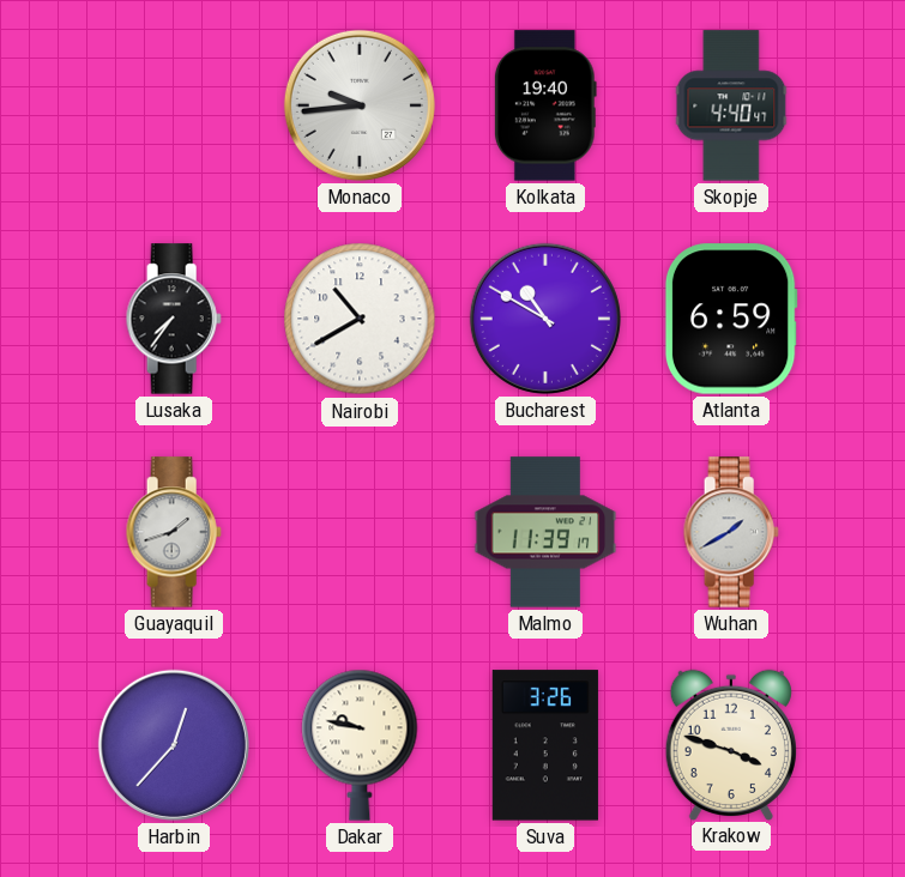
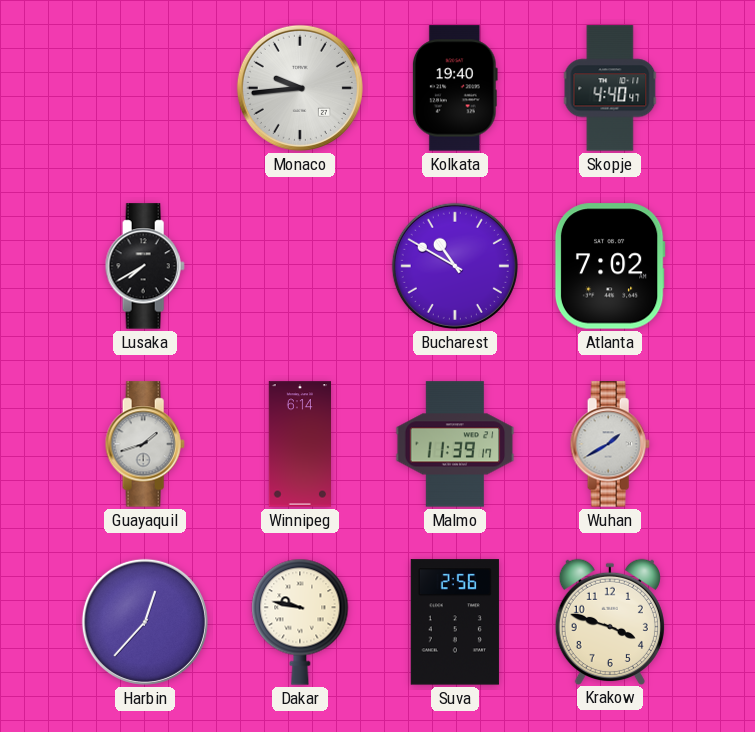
Lusaka: 7:36 -> 7:40
Nairobi: 10:40 -> none
Atlanta: 6:59 -> 7:02
Winnipeg: none -> 6:14
Suva: 3:26 -> 2:56
